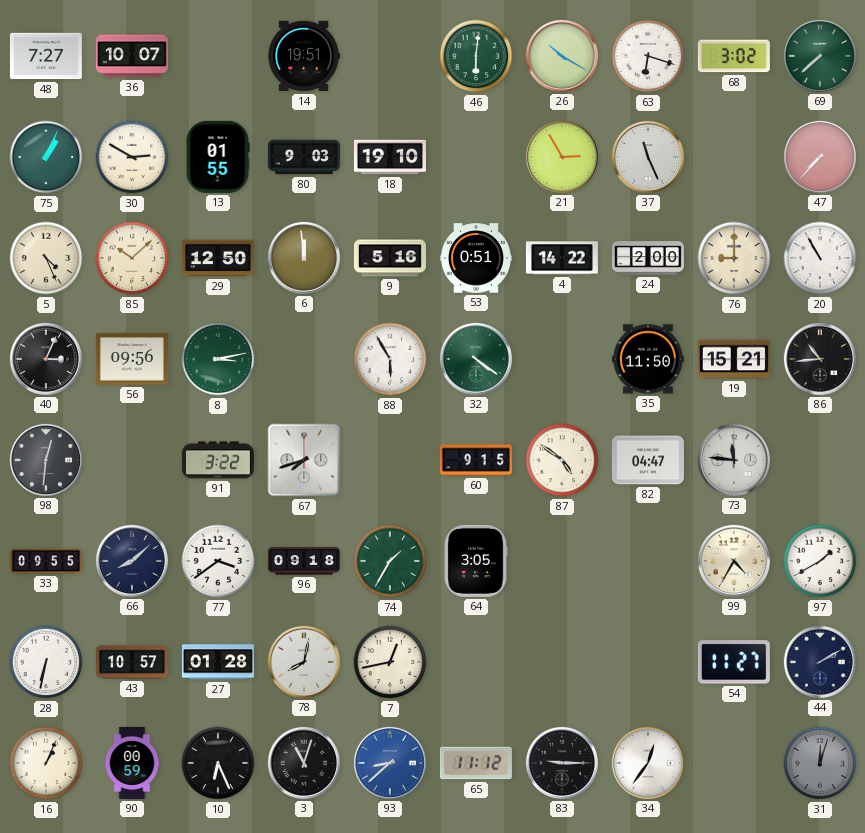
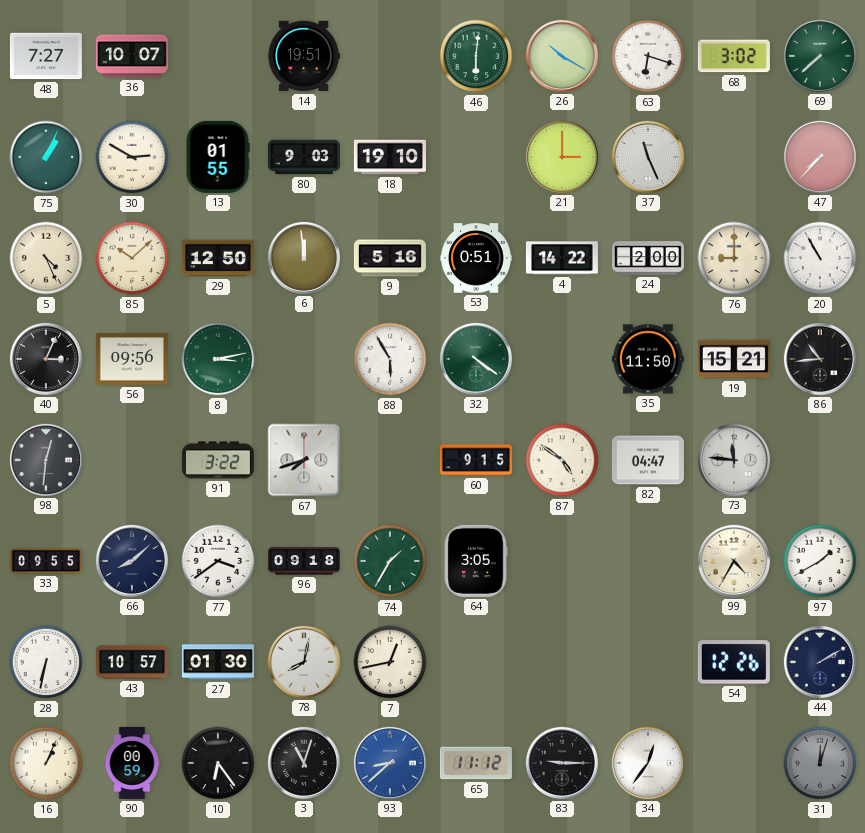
21: 2:55 -> 3:00
27: 01:28 -> 01:30
54: 11:27 -> 12:26
10: 6:26 -> 6:24
